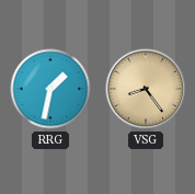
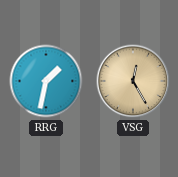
VSG: 8:24 -> 12:25
